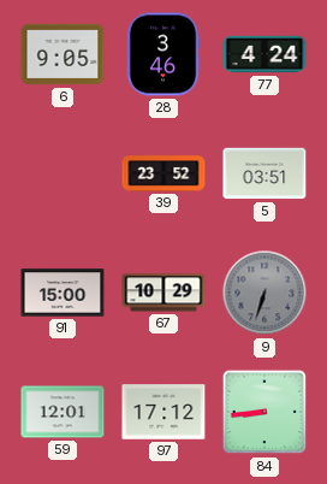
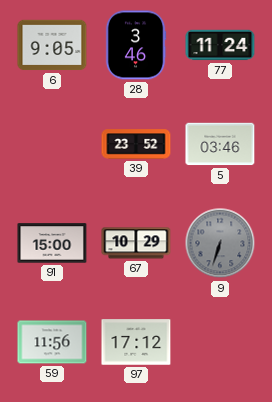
77: 4:24 -> 11:24
5: 03:51 -> 03:46
59: 12:01 -> 11:56
84: 8:44 -> none
